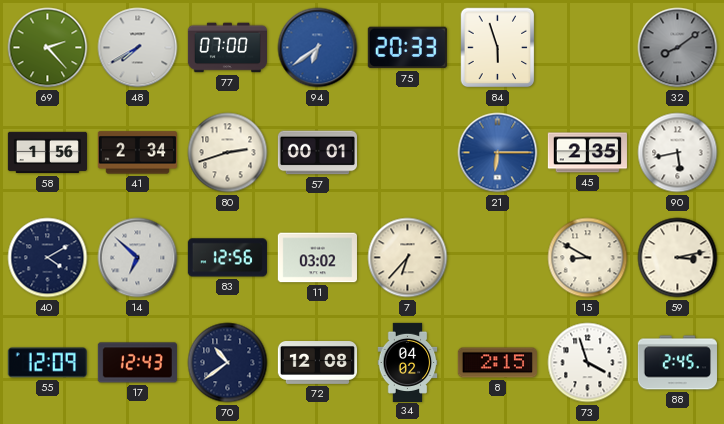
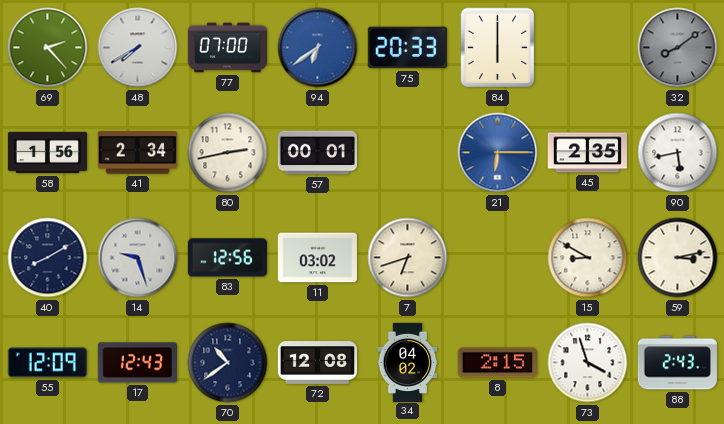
84: 5:57 -> 6:00
80: 2:42 -> 2:43
40: 4:10 -> 8:10
14: 6:52 -> 9:27
7: 6:37 -> 6:42
88: 2:45 -> 2:43
